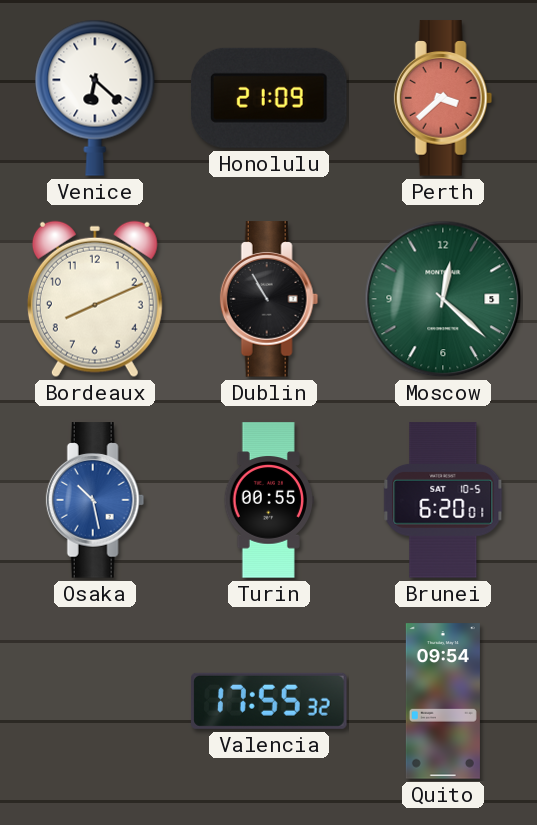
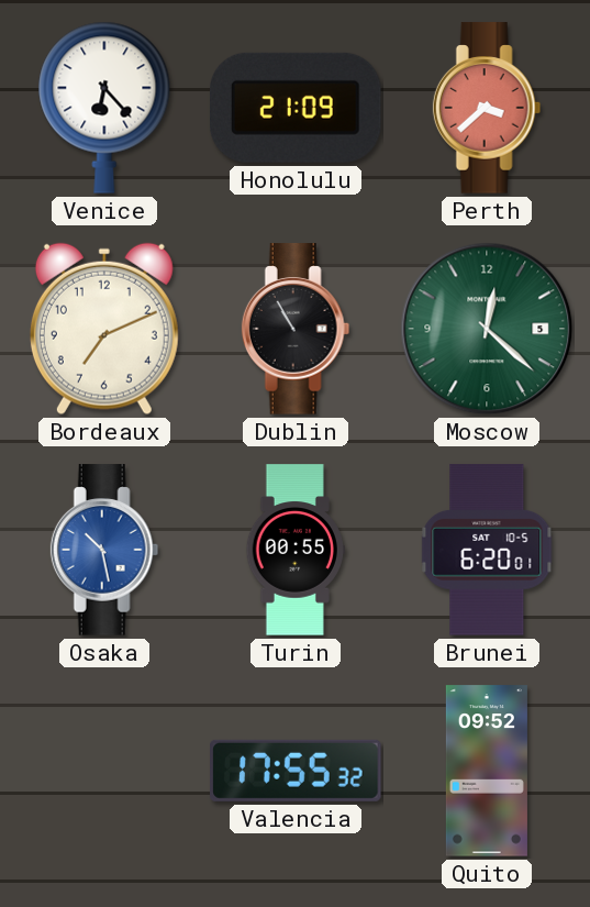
Venice: 6:22 -> 6:23
Bordeaux: 8:11 -> 7:11
Quito: 09:54 -> 09:52
